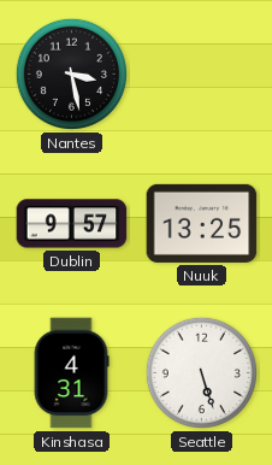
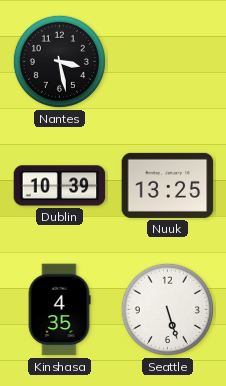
Dublin: 9:57 -> 10:39
Kinshasa: 4:31 -> 4:35
